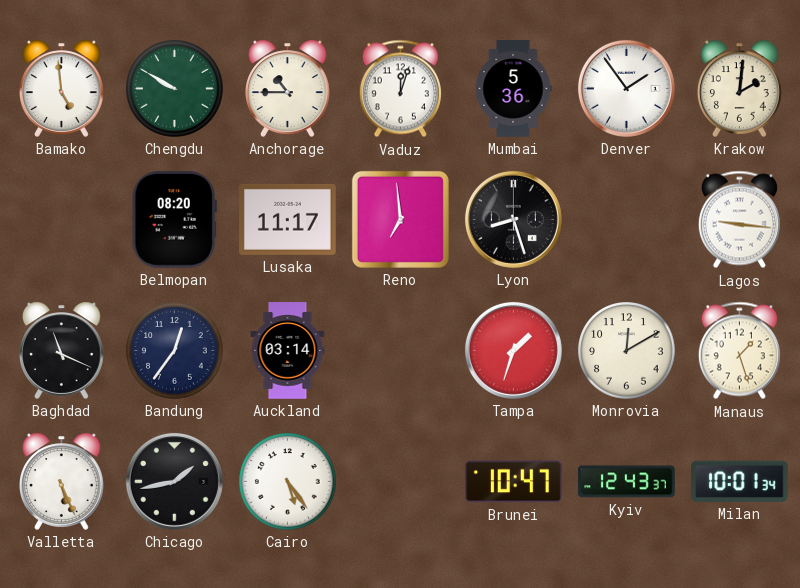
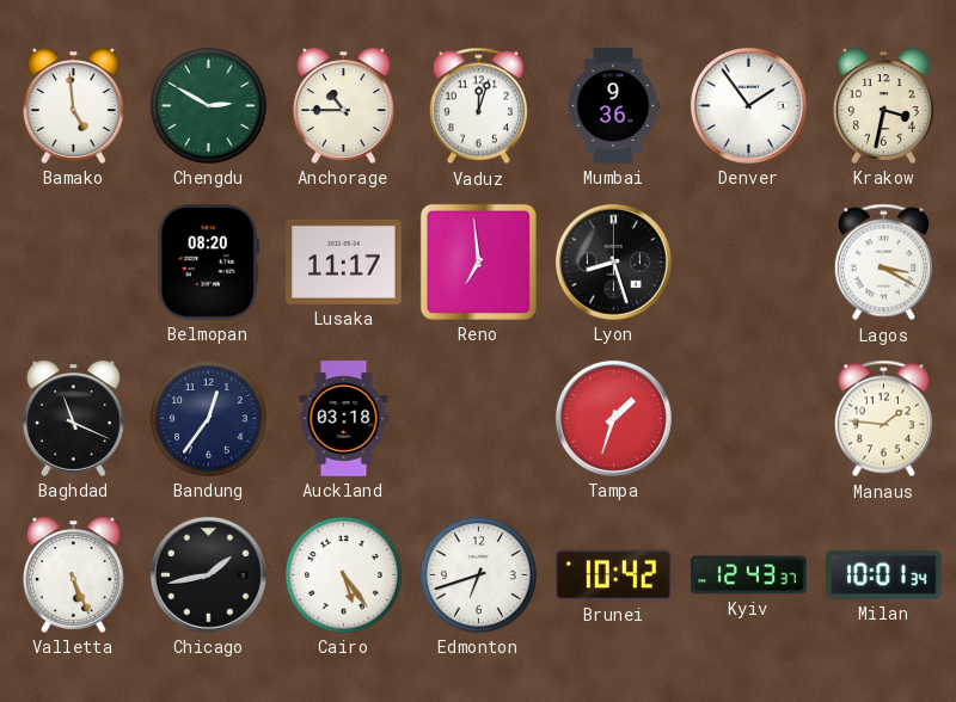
Chengdu: 9:50 -> 2:50
Mumbai: 5:36 -> 9:36
Krakow: 2:01 -> 3:32
Lagos: 9:16 -> 3:20
Auckland: 03:14 -> 03:18
Monrovia: 12:10 -> none
Manaus: 1:27 -> 1:46
Edmonton: none -> 6:42
Brunei: 10:47 -> 10:42
